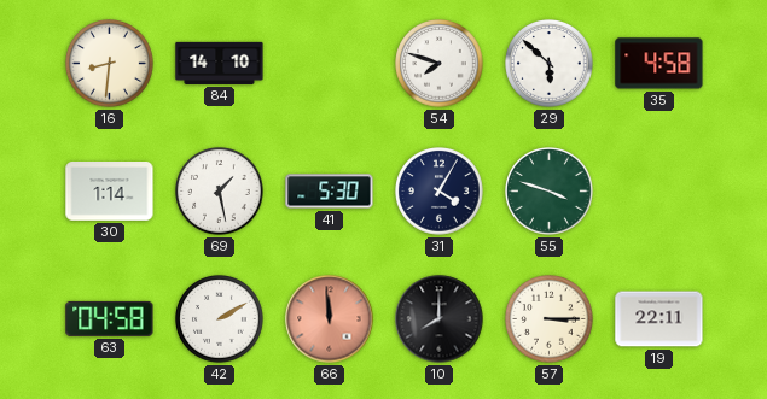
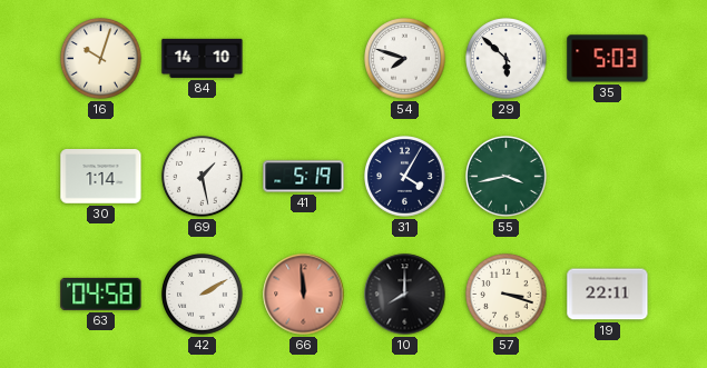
16: 8:31 -> 10:03
35: 4:58 -> 5:03
41: 5:30 -> 5:19
55: 3:48 -> 3:43
57: 3:15 -> 3:18
